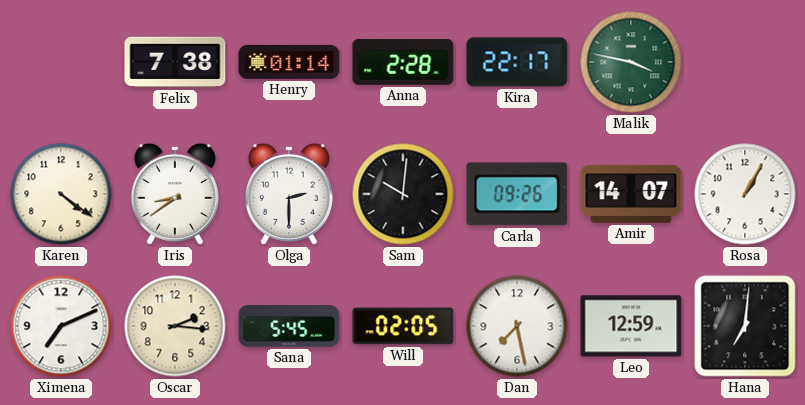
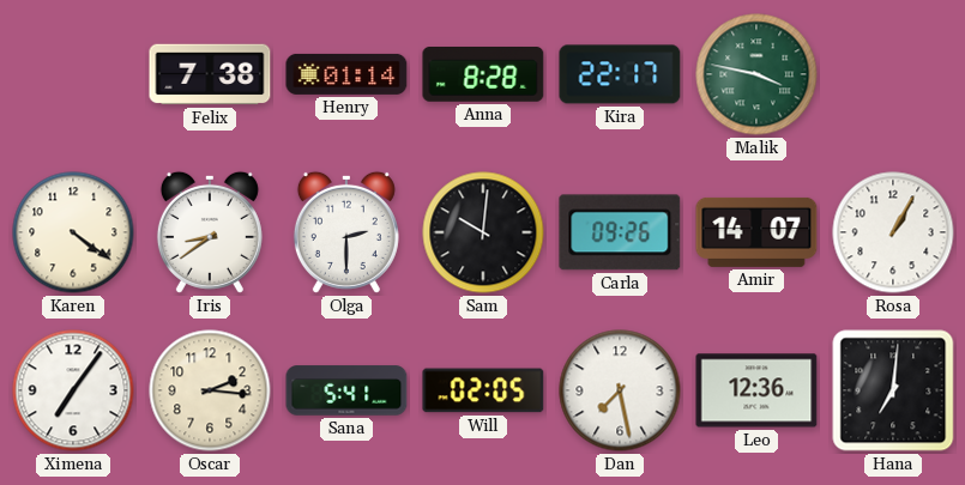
Anna: 2:28 -> 8:28
Ximena: 7:11 -> 7:06
Sana: 5:45 -> 5:41
Leo: 12:59 -> 12:36
